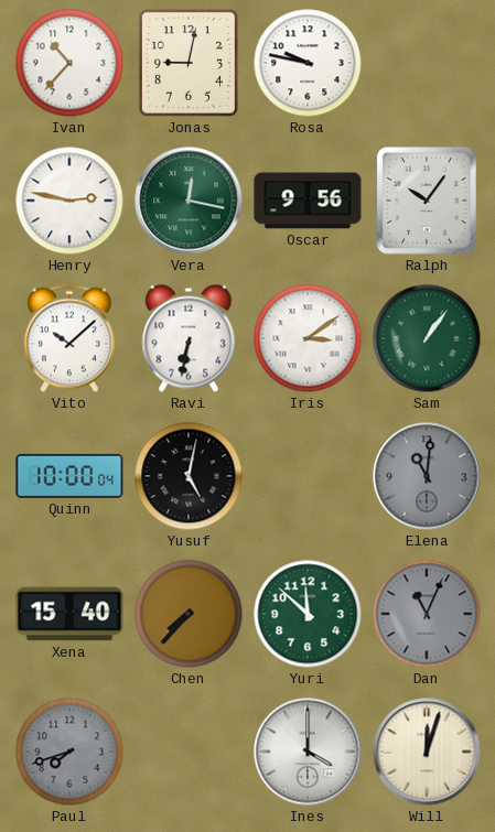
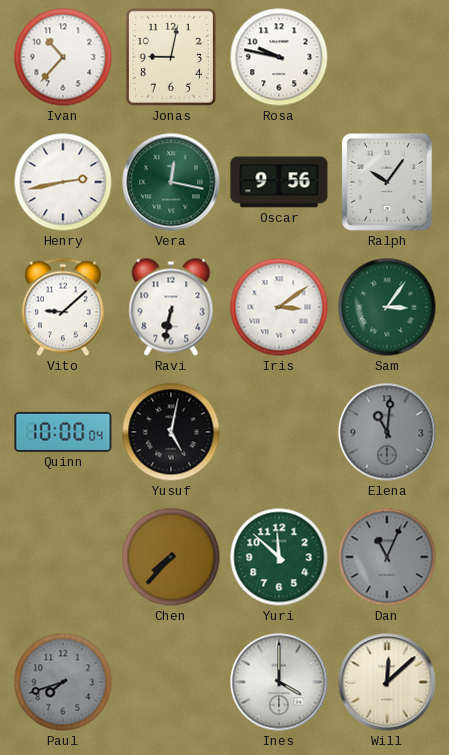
Henry: 2:47 -> 2:43
Vito: 10:08 -> 9:08
Sam: 1:06 -> 3:06
Xena: 15:40 -> none
Will: 12:03 -> 12:08
